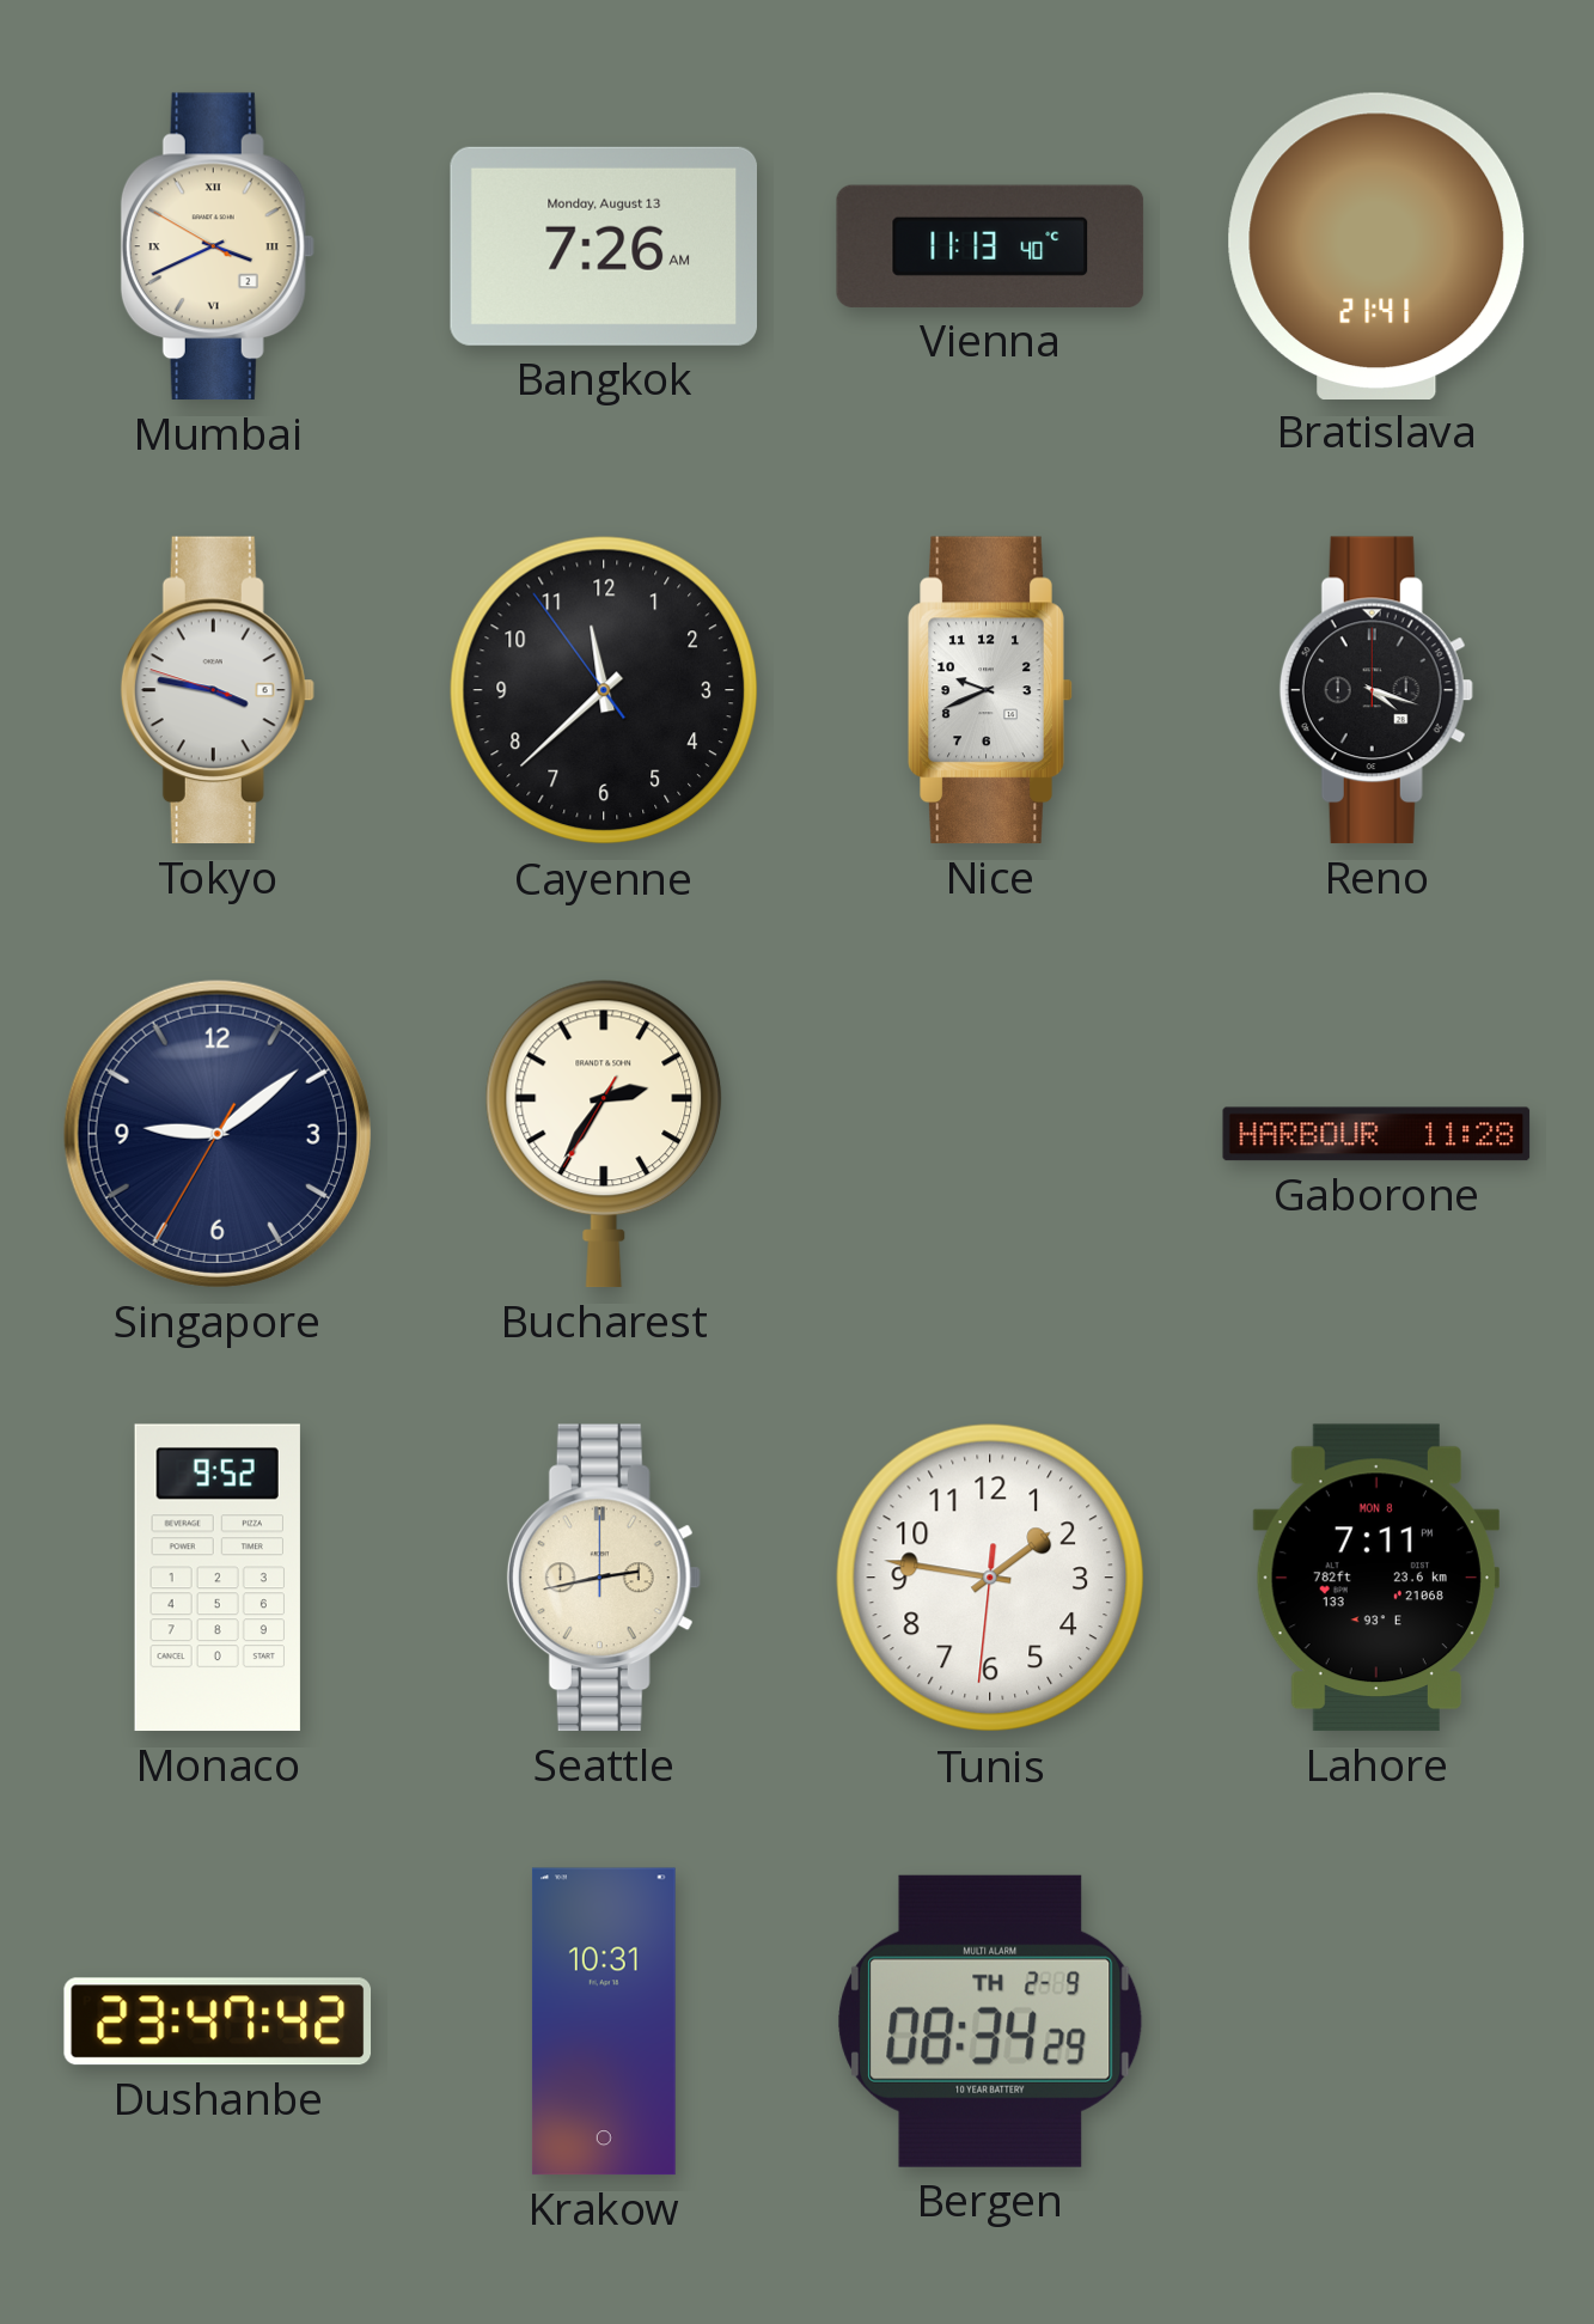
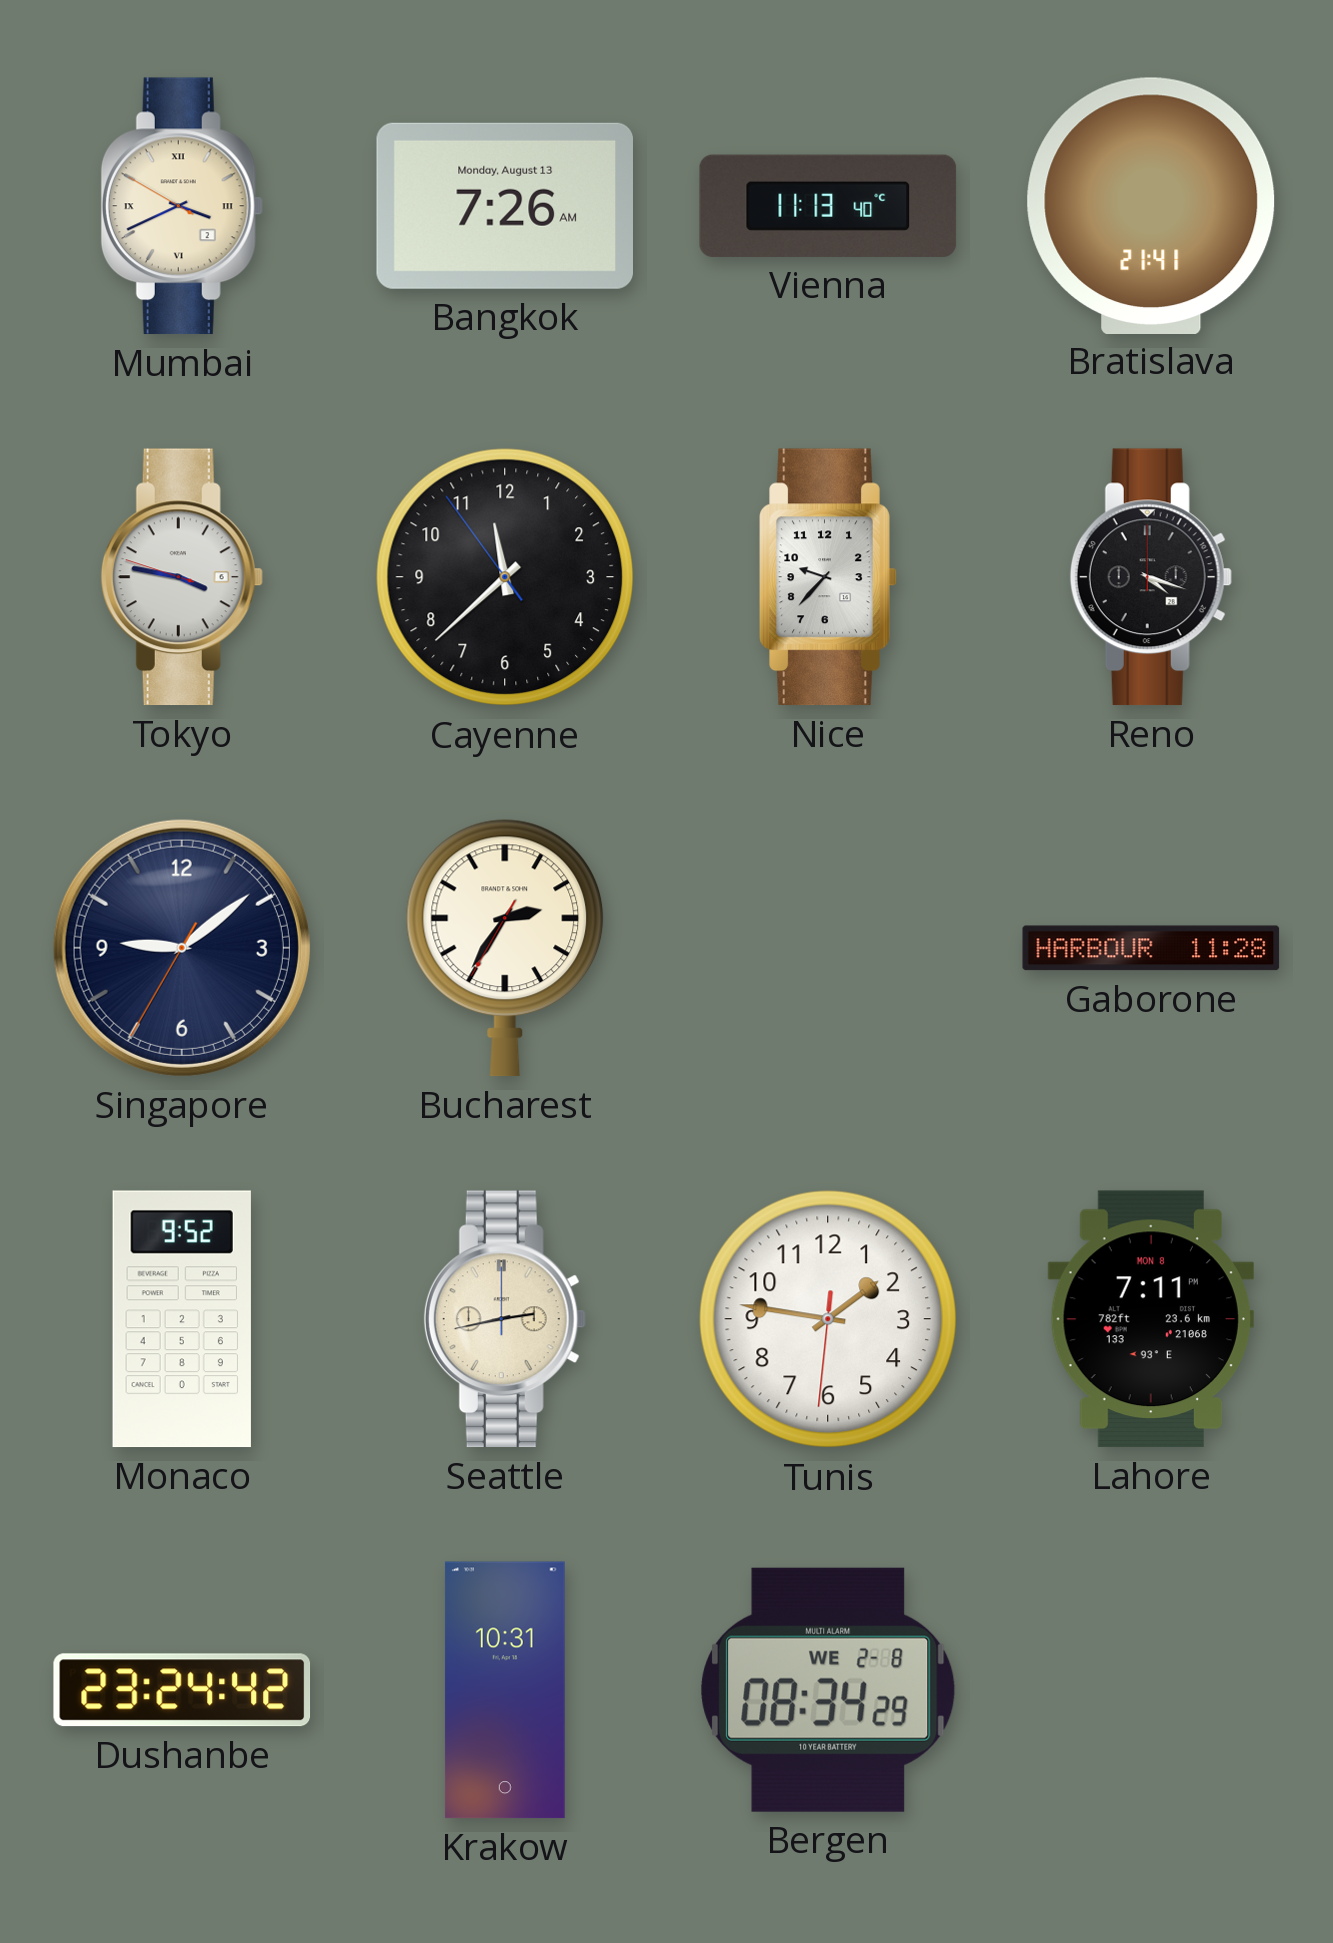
Nice: 9:41 -> 9:37
Dushanbe: 23:47 -> 23:24
Bergen date: TH 2-9 -> WE 2-8
